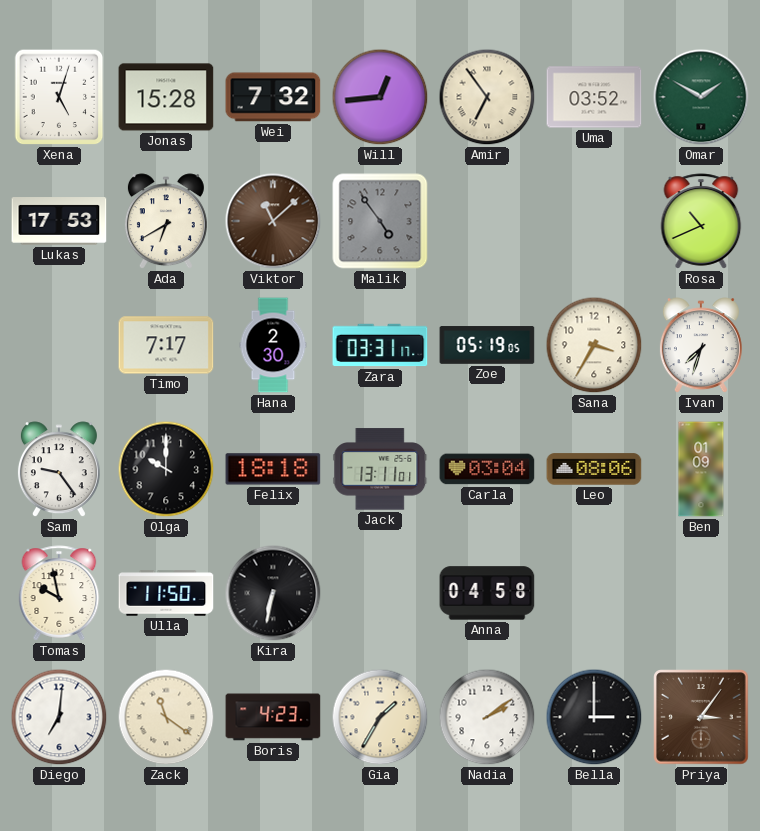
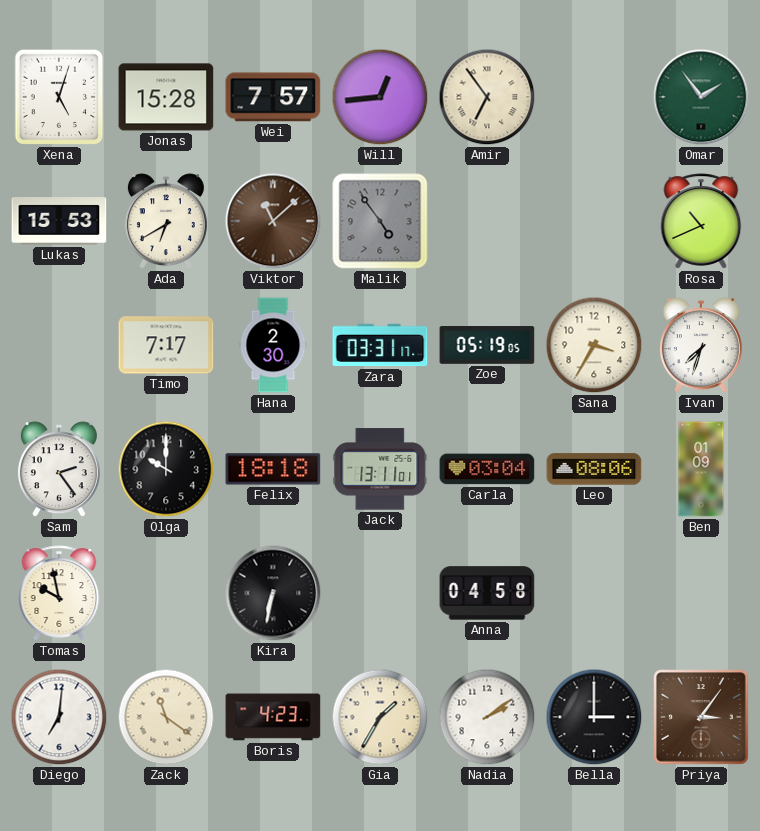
Wei: 7:32 -> 7:57
Uma: 03:52 -> none
Omar: 1:50 -> 1:54
Lukas: 17:53 -> 15:53
Sam: 9:24 -> 2:24
Ulla: 11:50 -> none
